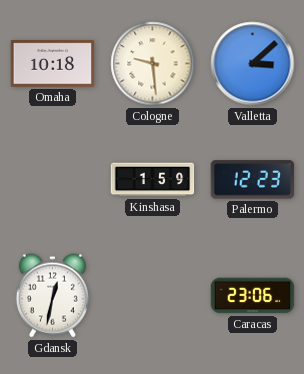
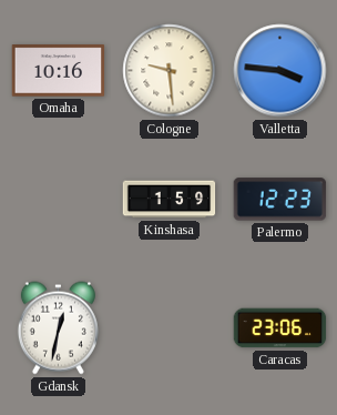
Omaha: 10:18 -> 10:16
Valletta: 3:08 -> 3:46
